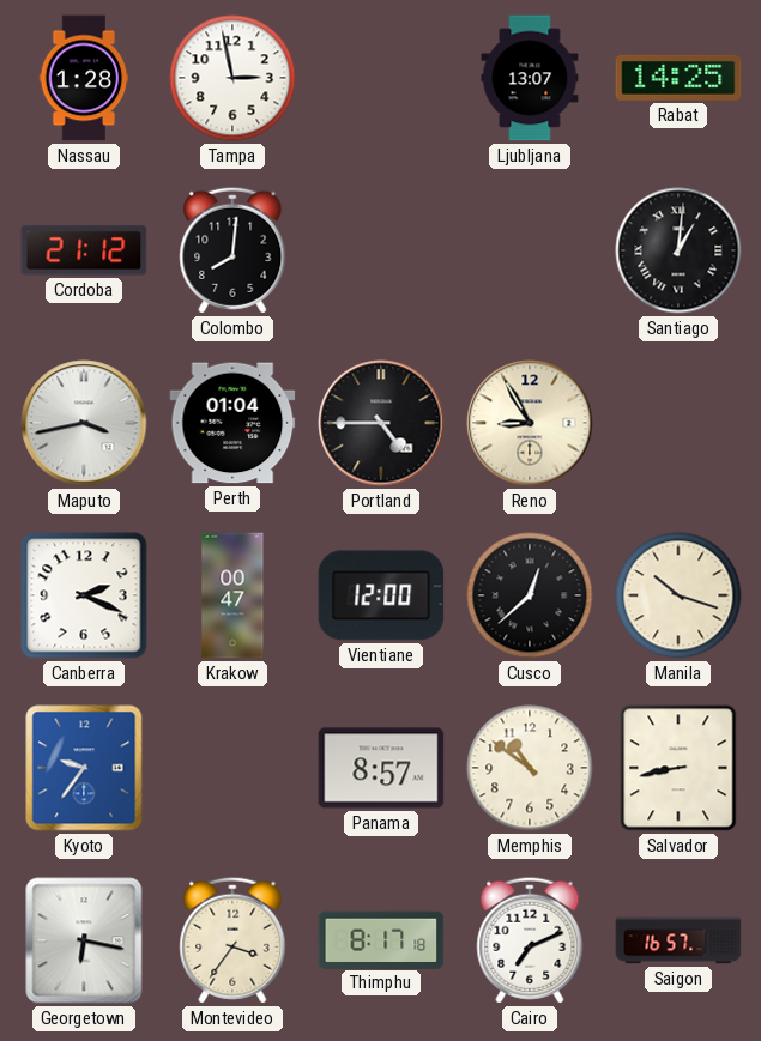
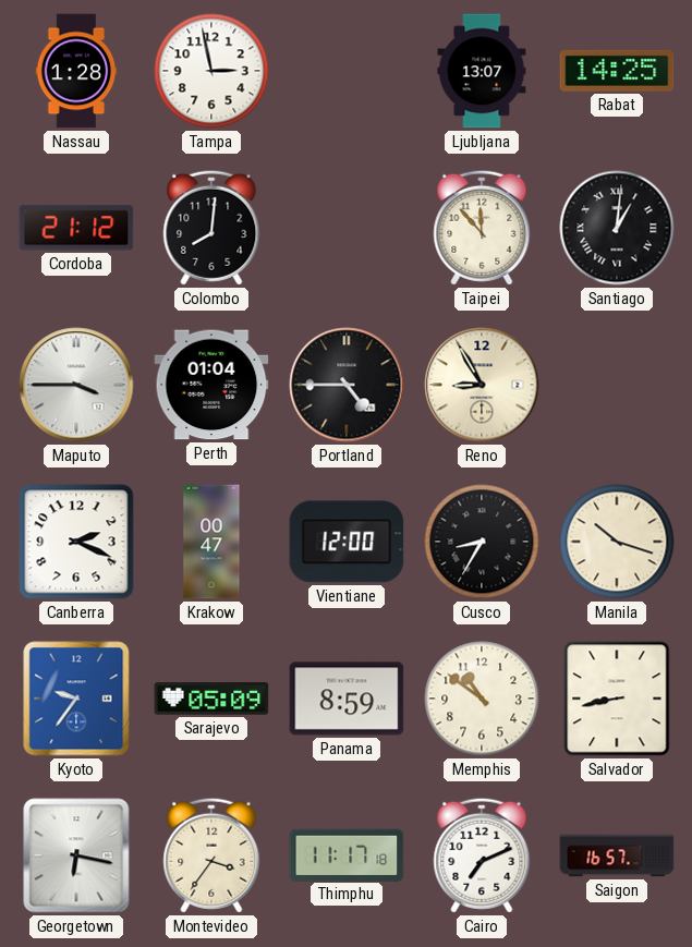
Taipei: none -> 11:53
Maputo: 3:43 -> 3:45
Cusco: 12:38 -> 8:35
Sarajevo: none -> 05:09
Panama: 8:57 -> 8:59
Thimphu: 8:17 -> 11:17
